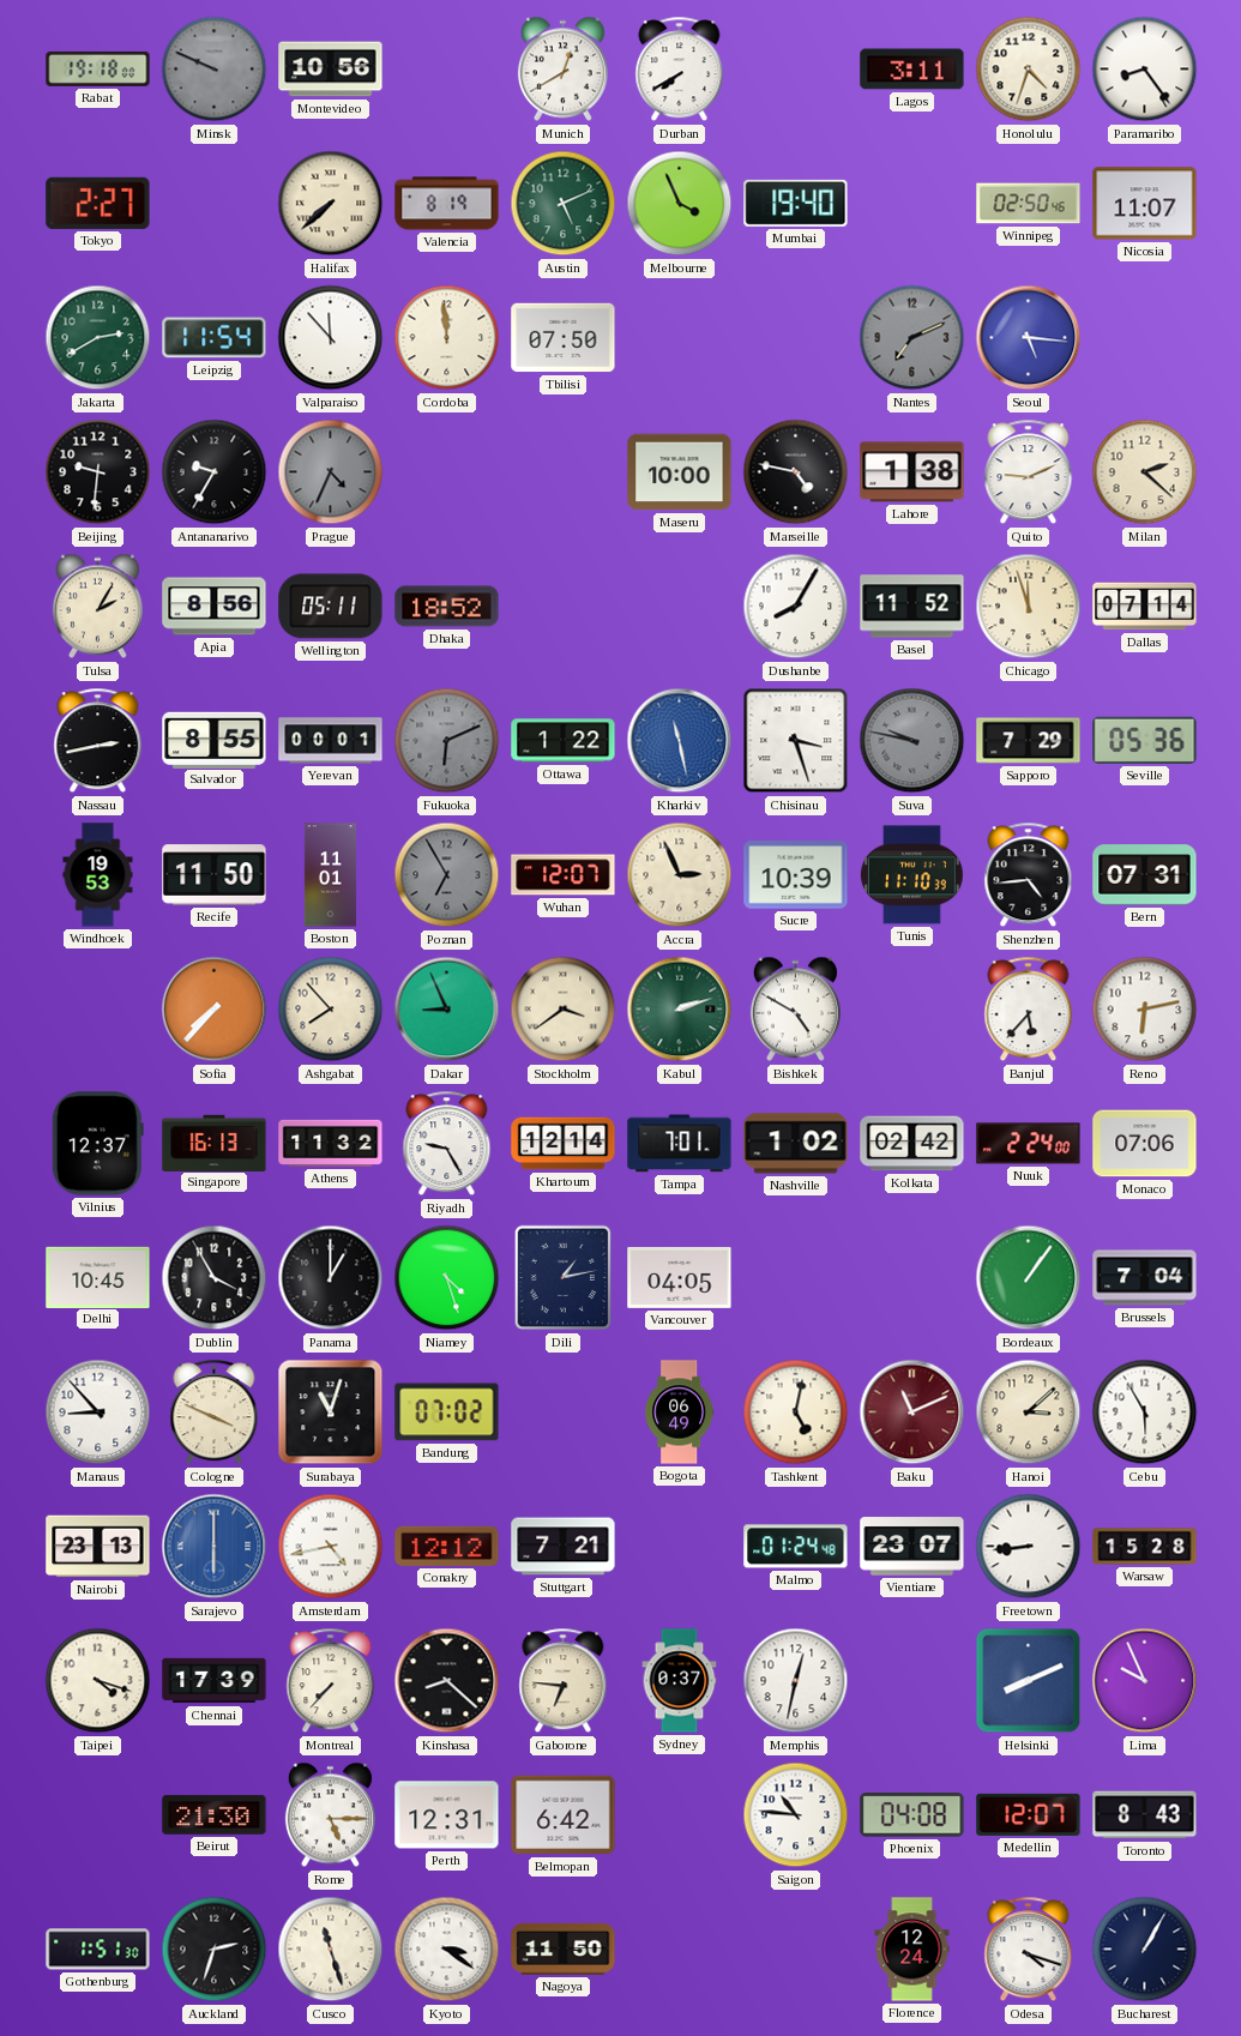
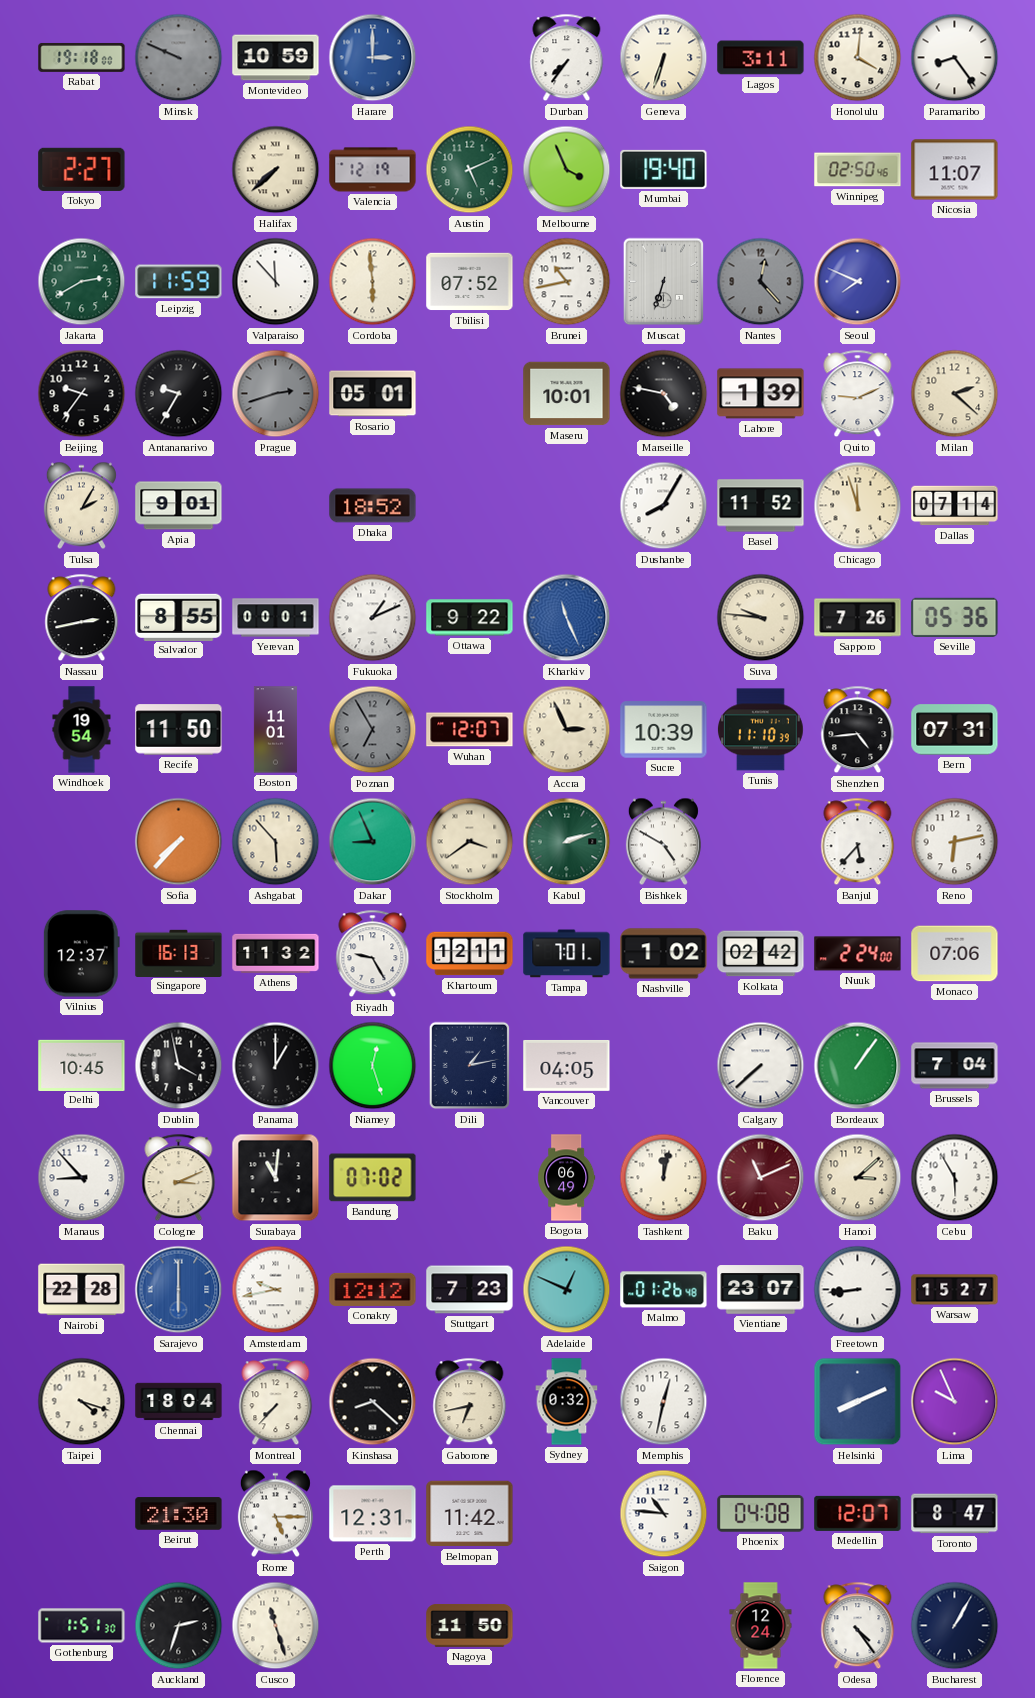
Montevideo: 10:56 -> 10:59
Harare: none -> 3:00
Munich: 12:40 -> none
Durban: 7:40 -> 7:36
Geneva: none -> 6:33
Honolulu: 4:33 -> 4:01
Valencia: 8:19 -> 12:19
Leipzig: 11:54 -> 11:59
Cordoba: 11:59 -> 5:59
Tbilisi: 07:50 -> 07:52
Brunei: none -> 10:43
Muscat: none -> 6:33
Nantes: 7:11 -> 12:23
Seoul: 5:16 -> 7:49
Beijing: 9:31 -> 9:36
Prague: 4:34 -> 2:42
Rosario: none -> 05:01
Maseru: 10:00 -> 10:01
Lahore: 1:38 -> 1:39
Apia: 8:56 -> 9:01
Wellington: 05:11 -> none
Fukuoka: 6:11 -> 1:11
Fukuoka dial: grey -> white
Ottawa: 1:22 -> 9:22
Kharkiv: 11:28 -> 11:26
Chisinau: 3:27 -> none
Suva: 9:47 -> 9:46
Suva dial: grey -> cream
Sapporo: 7:29 -> 7:26
Windhoek: 19:53 -> 19:54
Ashgabat: 7:53 -> 5:53
Khartoum: 12:14 -> 12:11
Dublin: 3:55 -> 3:58
Niamey: 4:27 -> 12:27
Calgary: none -> 7:38
Cologne: 3:49 -> 3:11
Surabaya: 11:03 -> 11:01
Tashkent: 5:02 -> 12:02
Nairobi: 23:13 -> 22:28
Amsterdam: 4:43 -> 9:43
Stuttgart: 7:21 -> 7:23
Adelaide: none -> 12:49
Malmo: 01:24 -> 01:26
Warsaw: 15:28 -> 15:27
Chennai: 17:39 -> 18:04
Gaborone: 6:46 -> 6:43
Sydney: 0:37 -> 0:32
Belmopan: 6:42 -> 11:42
Toronto: 8:43 -> 8:47
Kyoto: 3:21 -> none
Odesa: 4:18 -> 4:24
